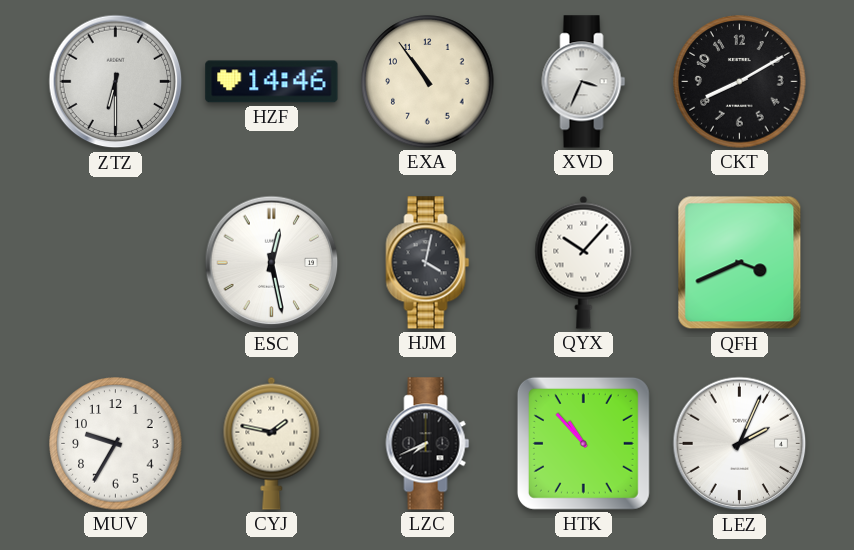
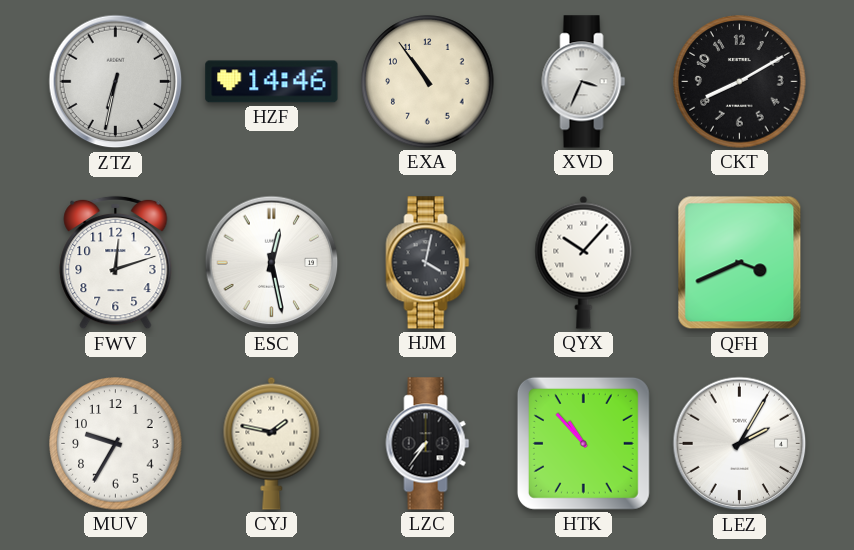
ZTZ: 6:30 -> 6:32
FWV: none -> 12:12
LZC: 7:41 -> 7:36
LEZ: 2:04 -> 2:05
